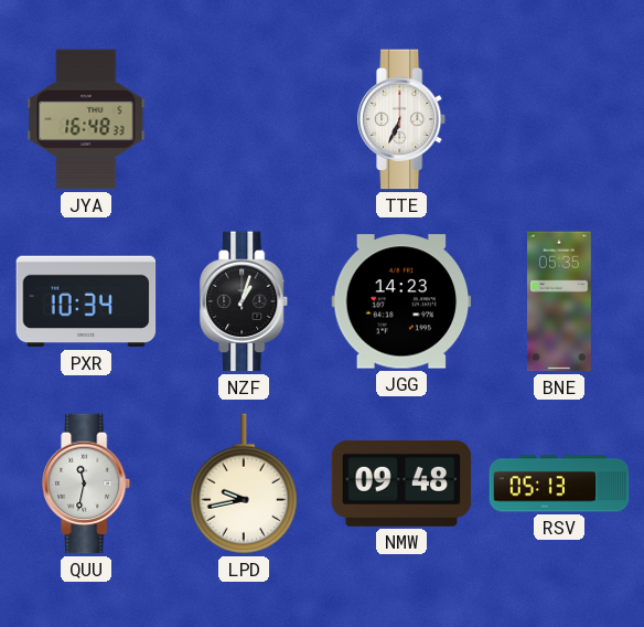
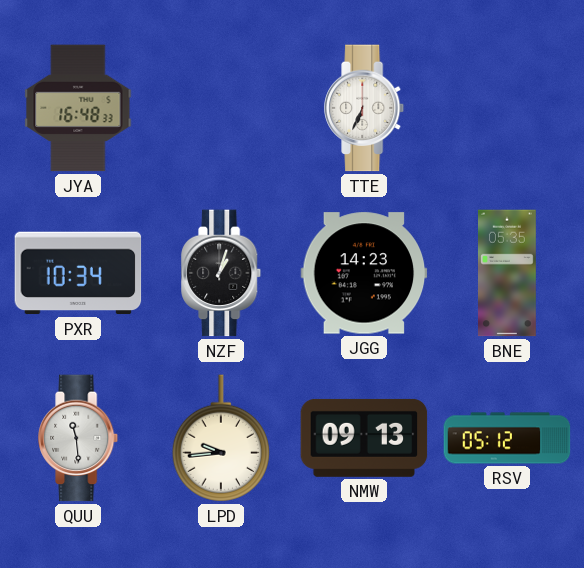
QUU: 11:32 -> 11:29
LPD: 9:43 -> 9:44
NMW: 09:48 -> 09:13
RSV: 05:13 -> 05:12
